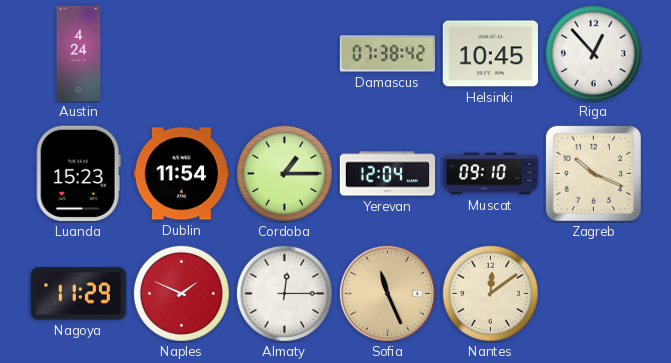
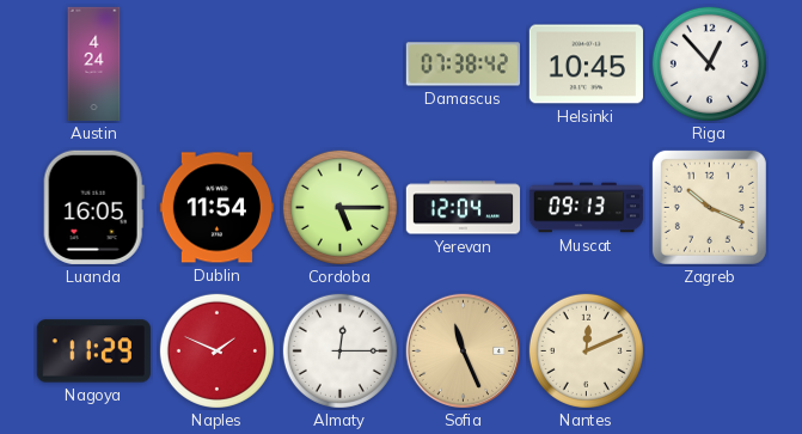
Luanda: 15:23 -> 16:05
Cordoba: 1:15 -> 5:15
Muscat: 09:10 -> 09:13
Nantes: 12:09 -> 12:11
